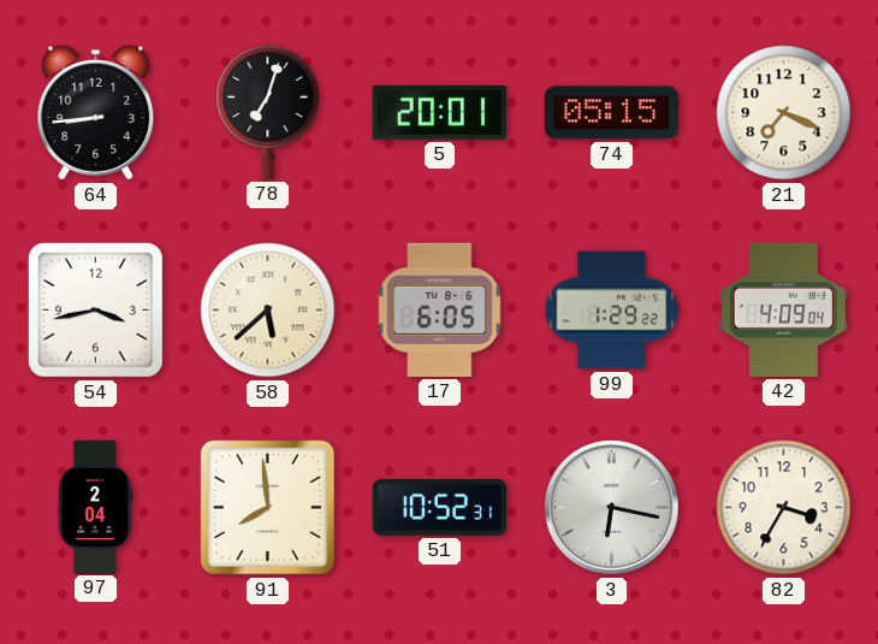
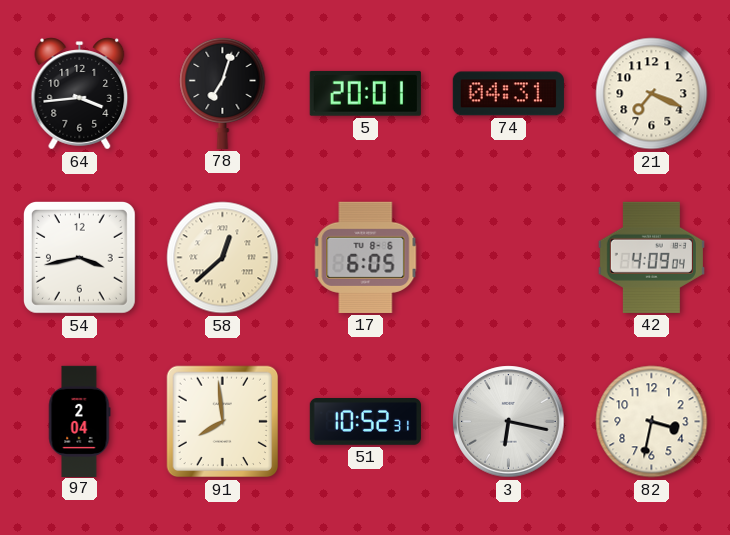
64: 8:44 -> 3:44
74: 05:15 -> 04:31
58: 5:38 -> 12:38
99: 1:29 -> none
82: 3:35 -> 3:32
